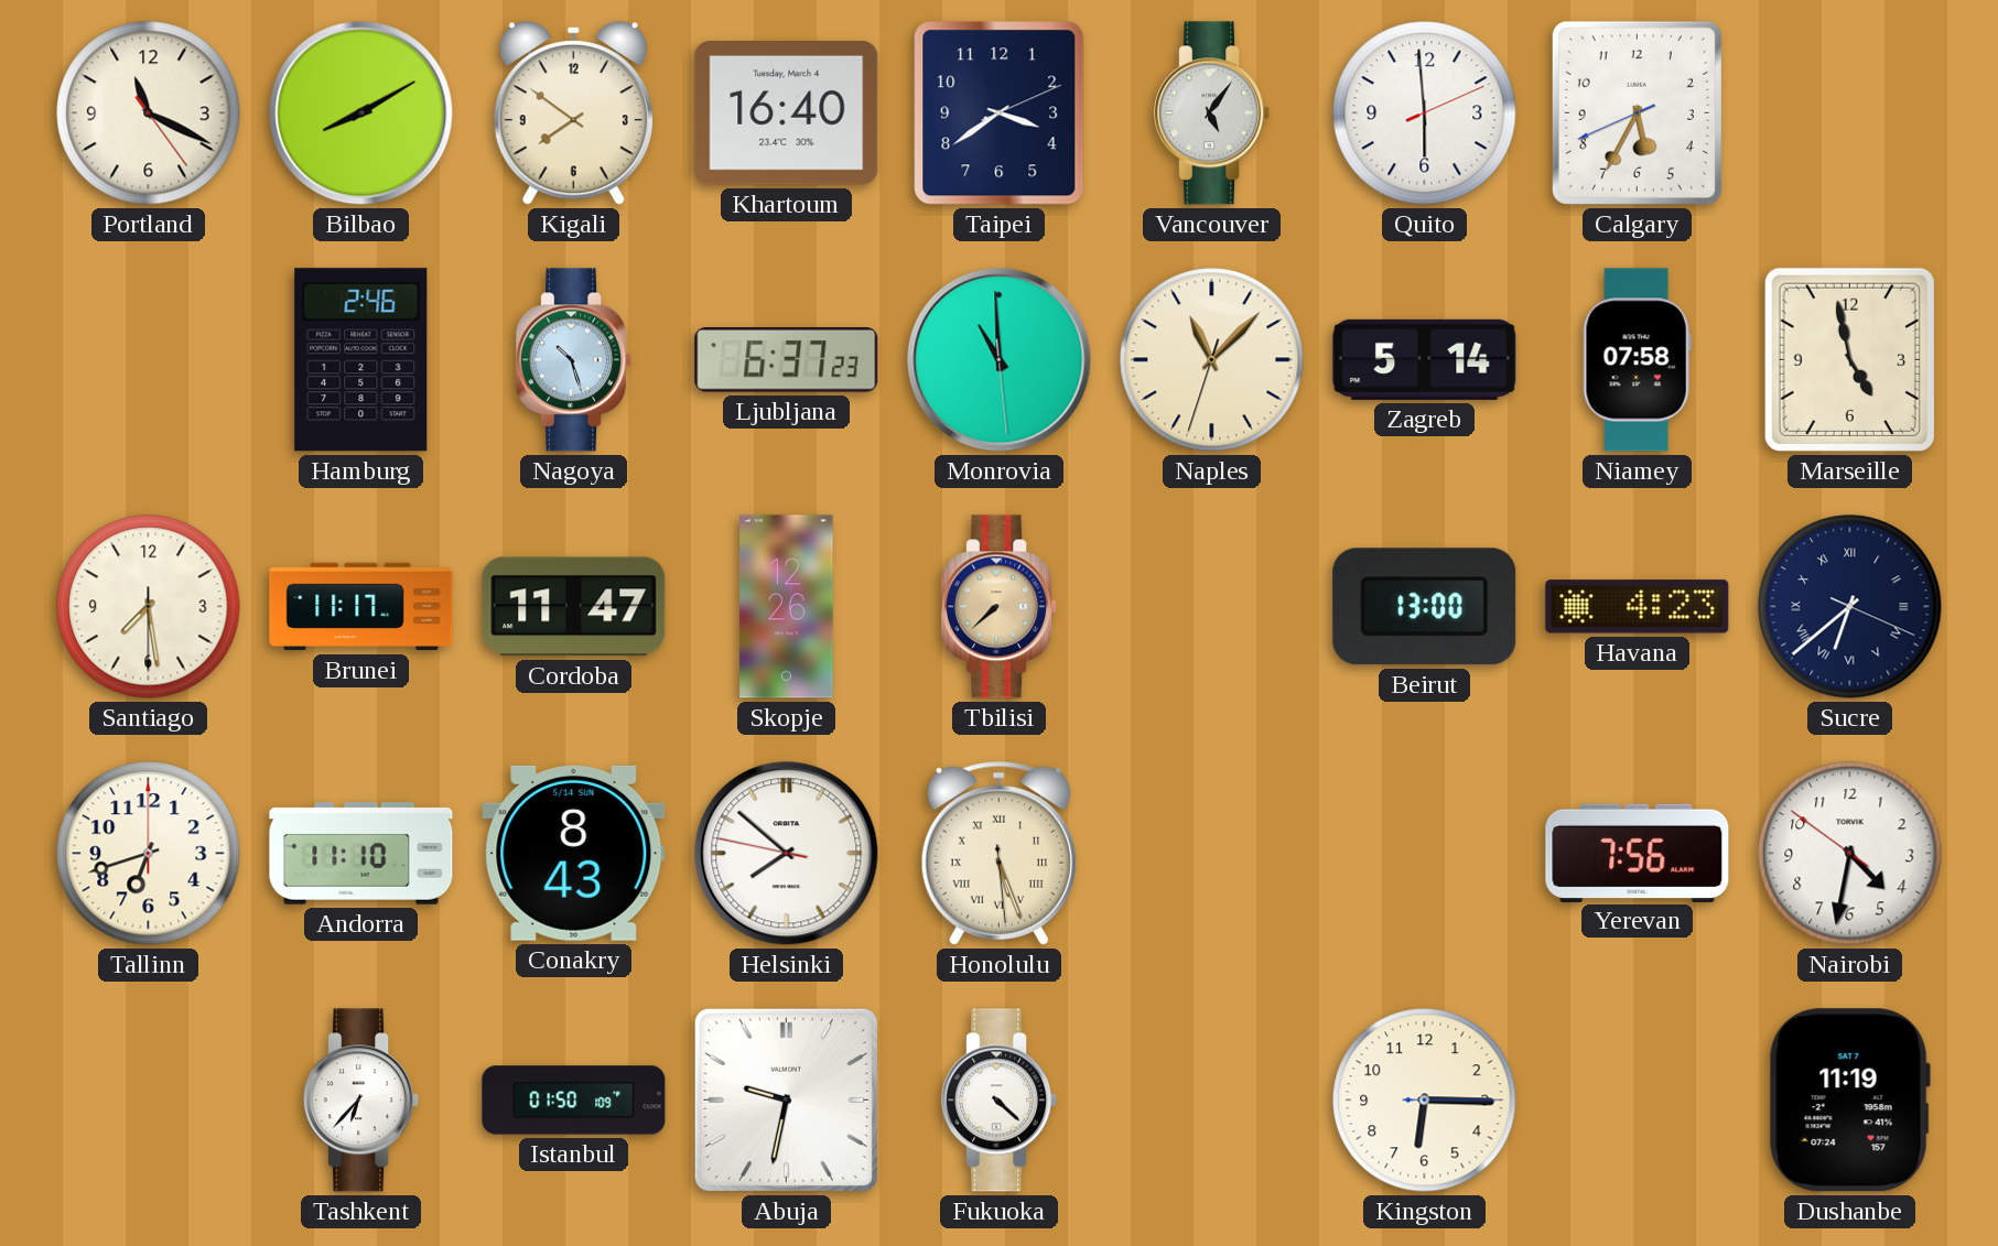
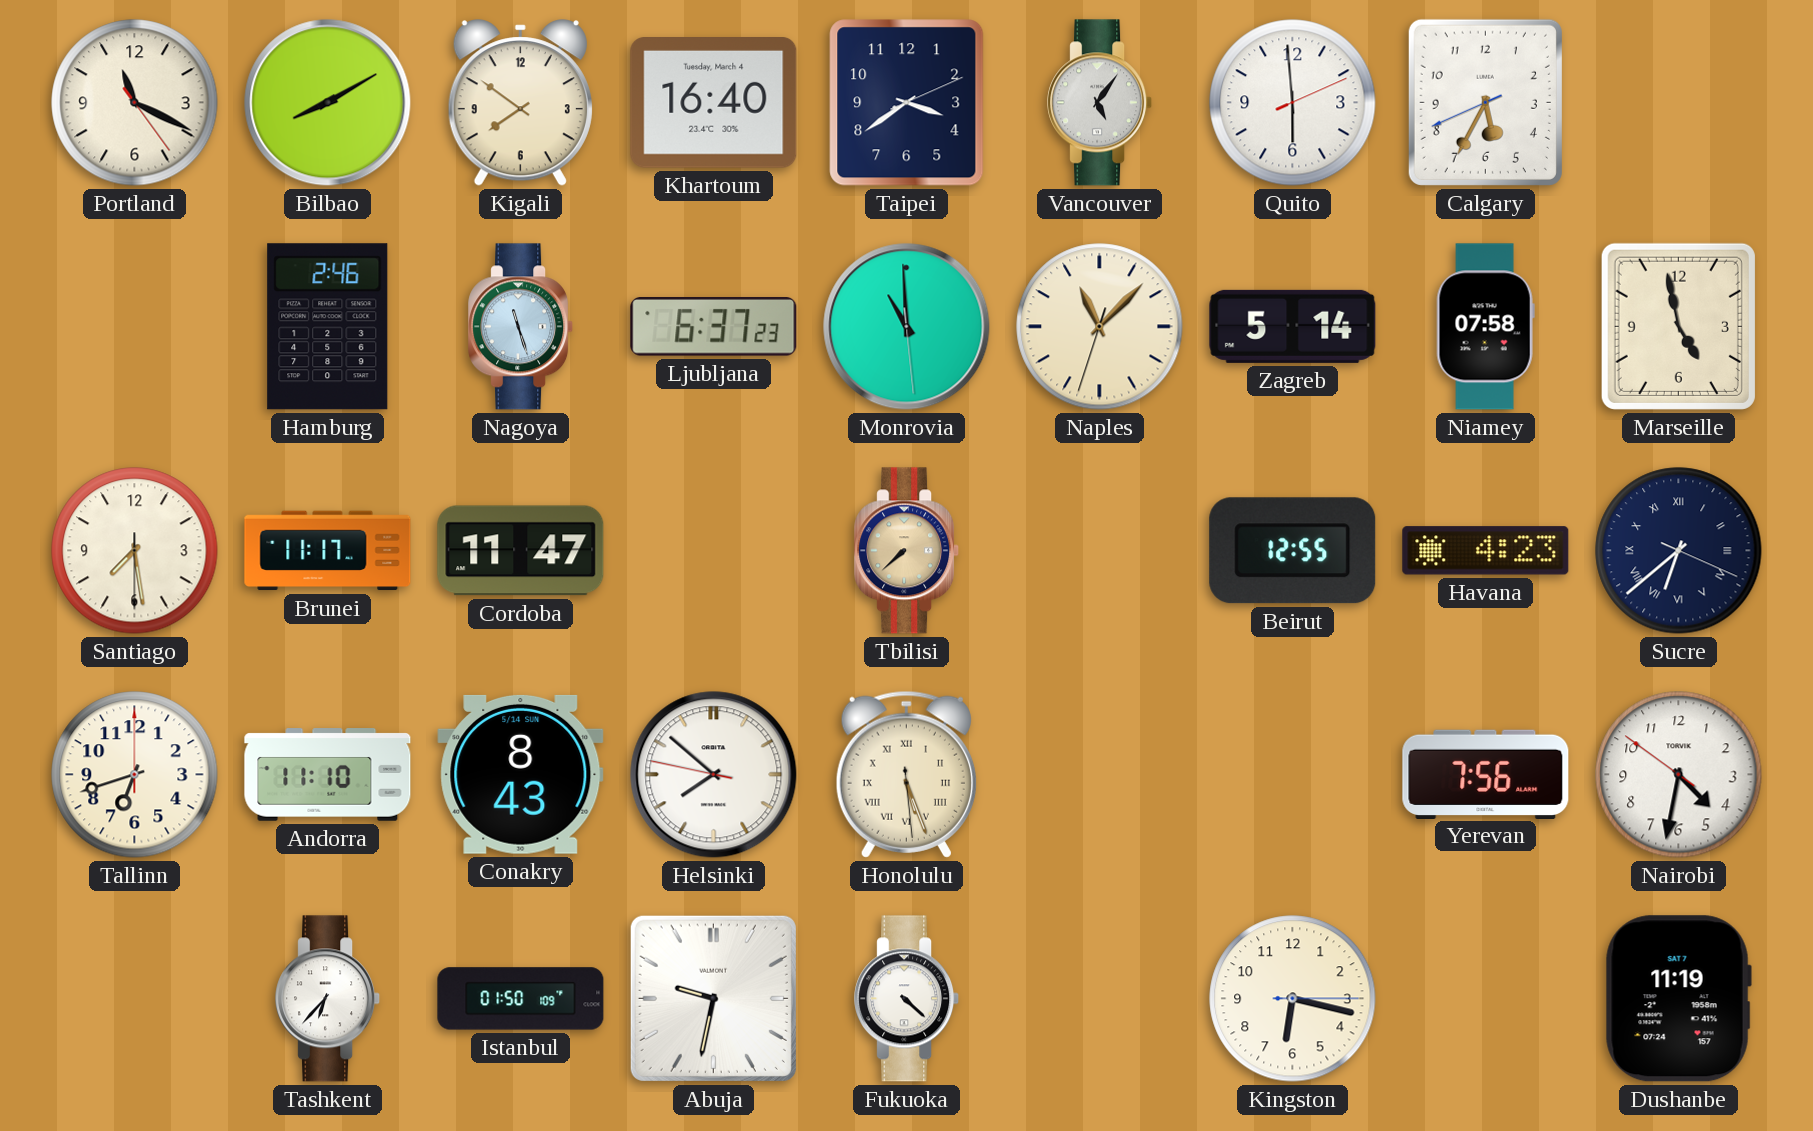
Nagoya: 10:27 -> 11:27
Skopje: 12:26 -> none
Beirut: 13:00 -> 12:55
Kingston: 6:15 -> 6:17
